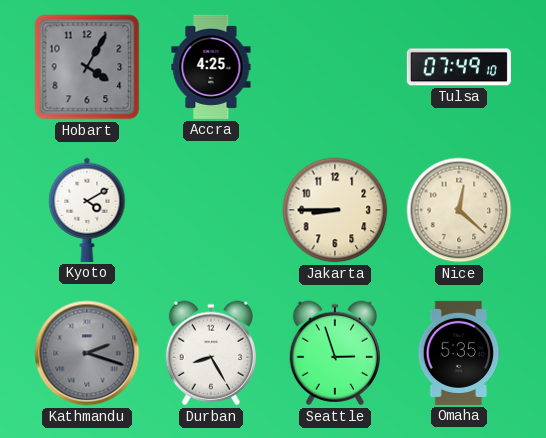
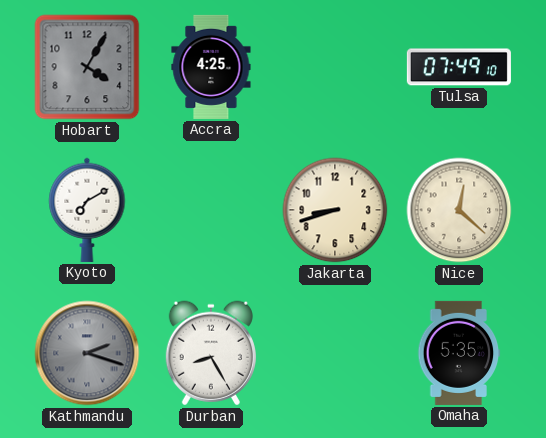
Kyoto: 4:10 -> 7:10
Jakarta: 8:45 -> 8:42
Seattle: 2:57 -> none
